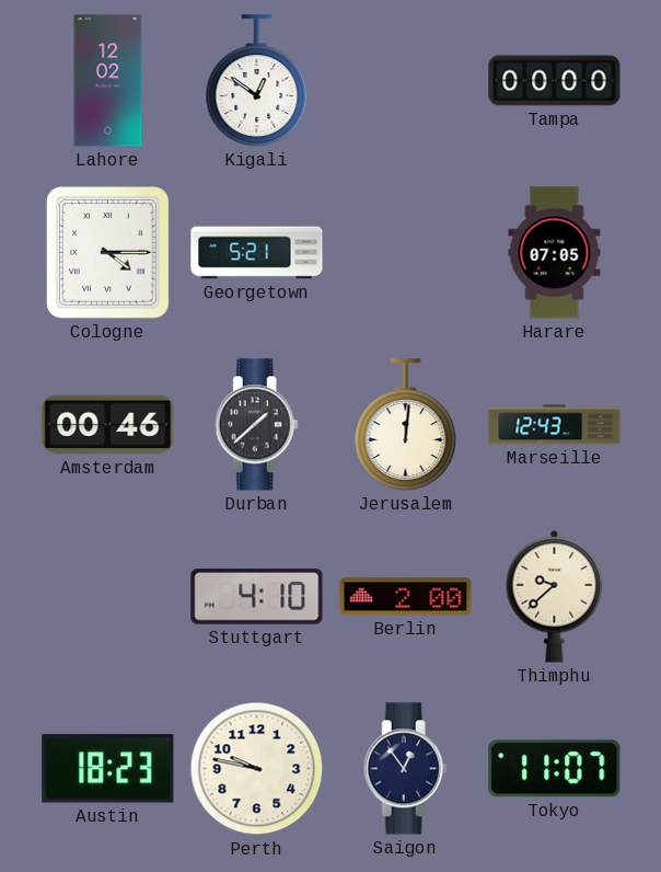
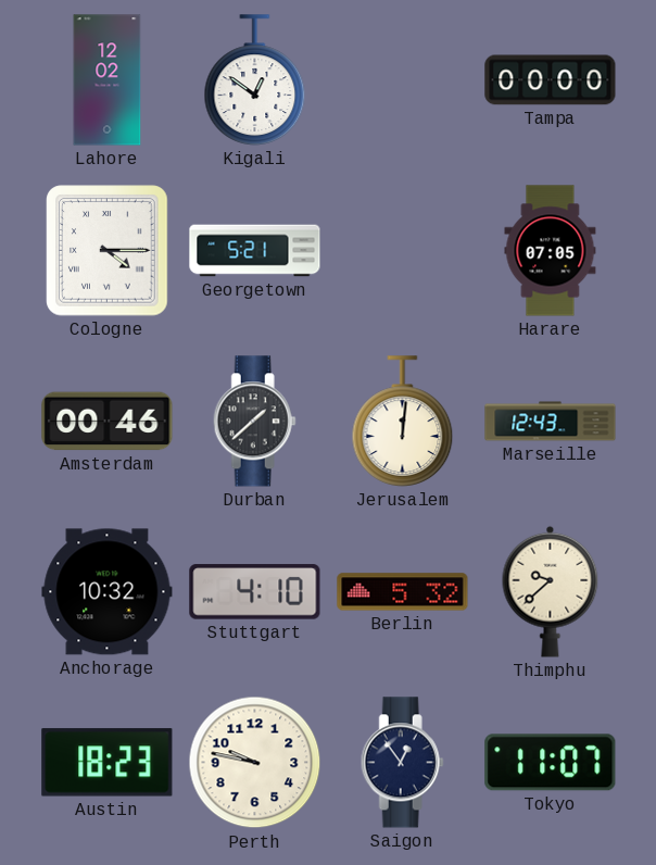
Anchorage: none -> 10:32
Berlin: 2:00 -> 5:32
